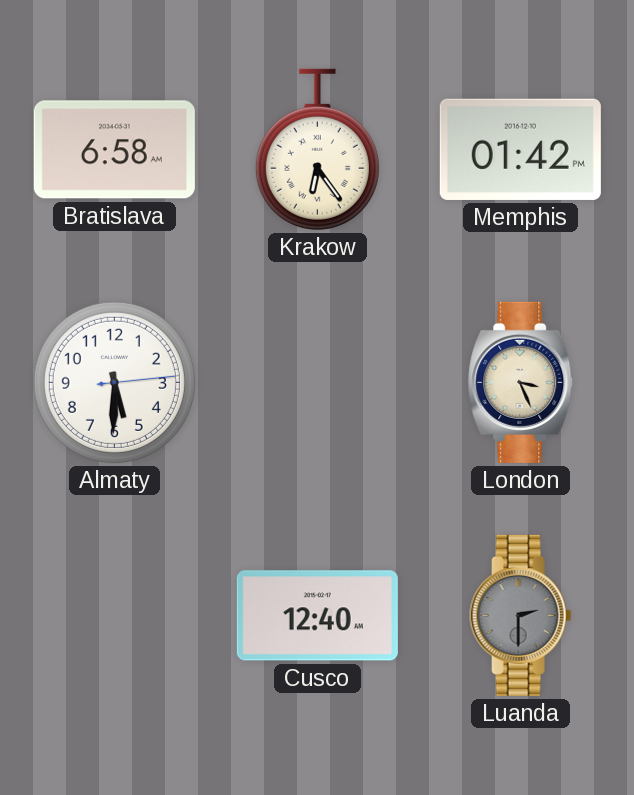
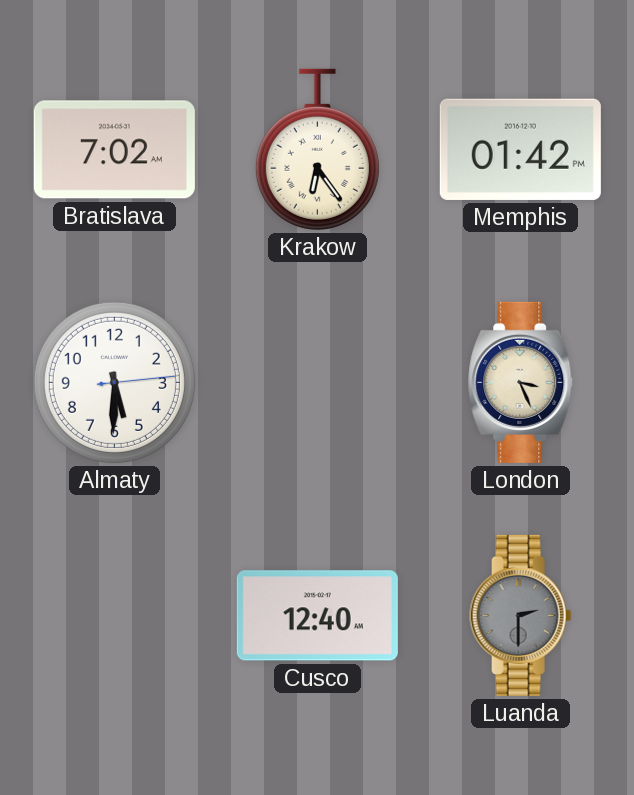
Bratislava: 6:58 -> 7:02
